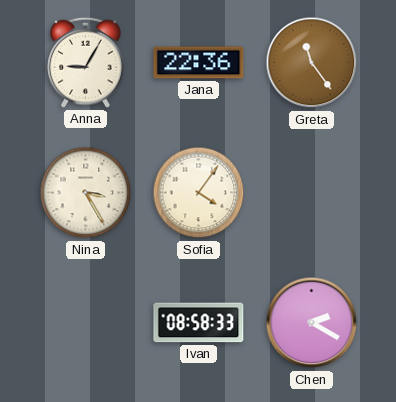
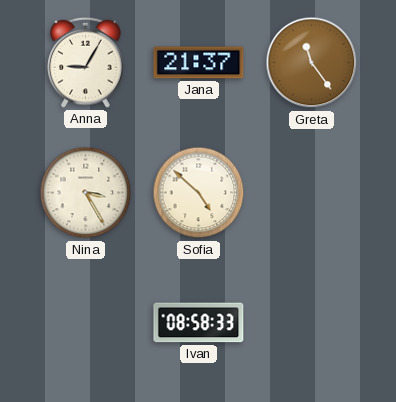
Jana: 22:36 -> 21:37
Sofia: 4:06 -> 4:52
Chen: 2:20 -> none
